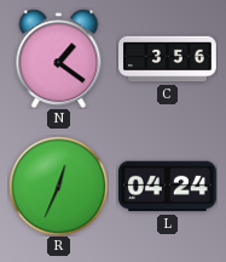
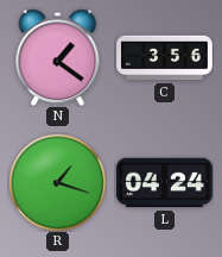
R: 12:34 -> 1:18
